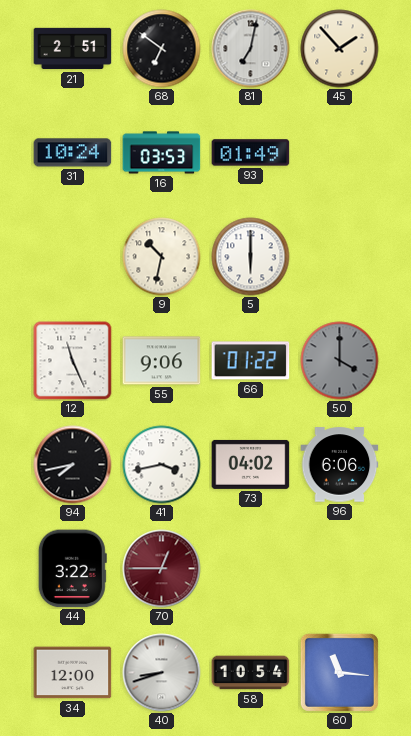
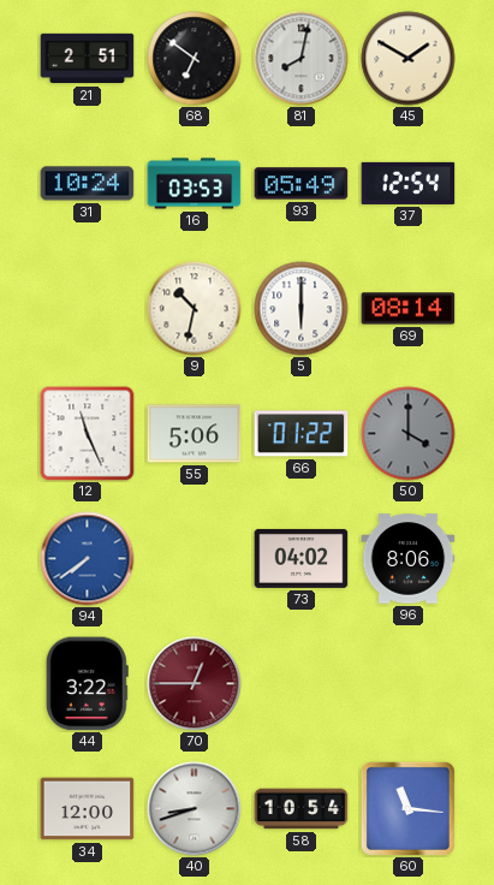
81: 7:02 -> 8:02
45: 1:53 -> 1:50
93: 01:49 -> 05:49
37: none -> 12:54
69: none -> 08:14
55: 9:06 -> 5:06
94: 7:43 -> 7:39
94 dial: black -> blue
41: 3:43 -> none
96: 6:06 -> 8:06
